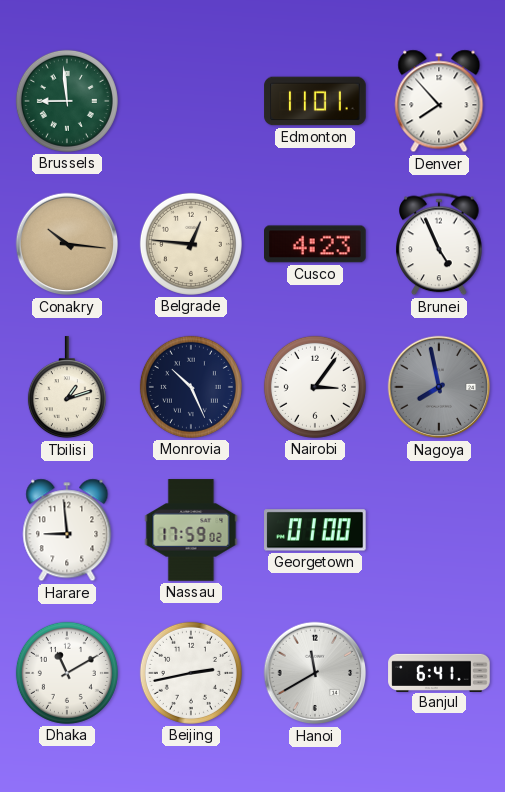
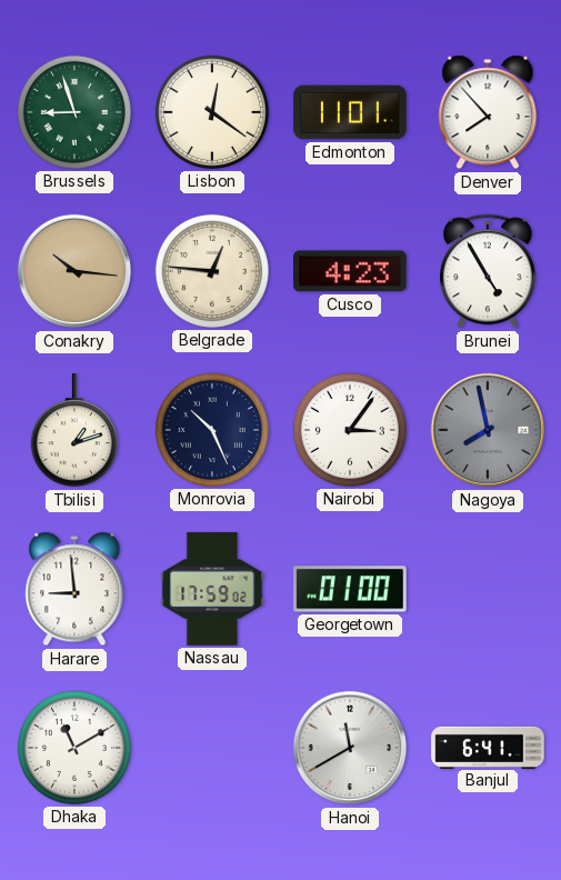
Brussels: 8:59 -> 8:57
Lisbon: none -> 12:21
Brunei: 4:56 -> 4:55
Beijing: 2:43 -> none
